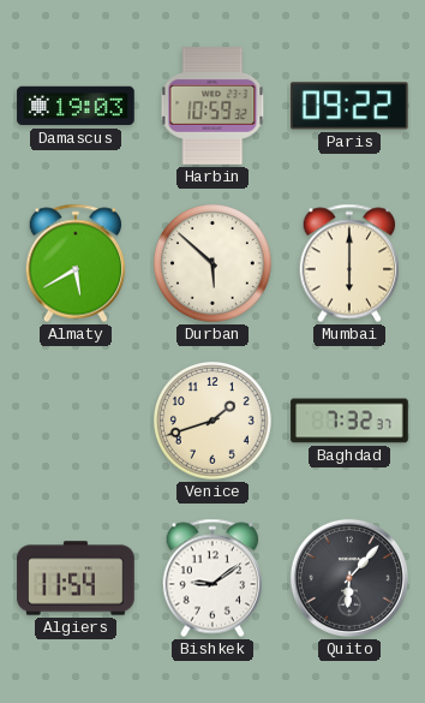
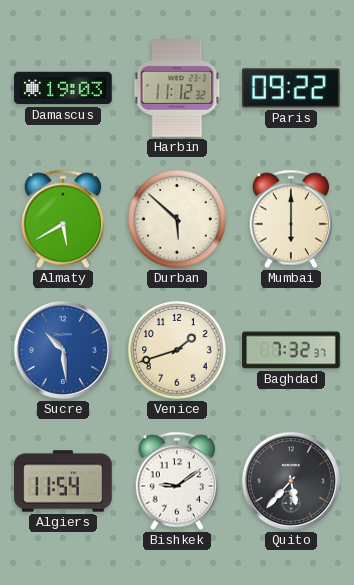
Harbin: 10:59 -> 11:12
Sucre: none -> 10:29
Quito: 6:07 -> 5:37
